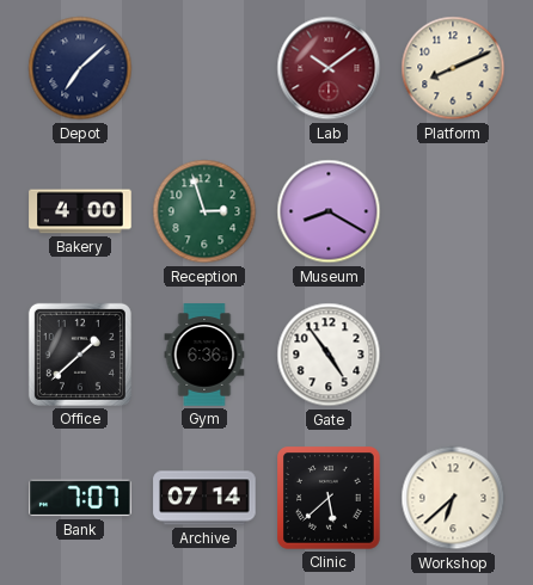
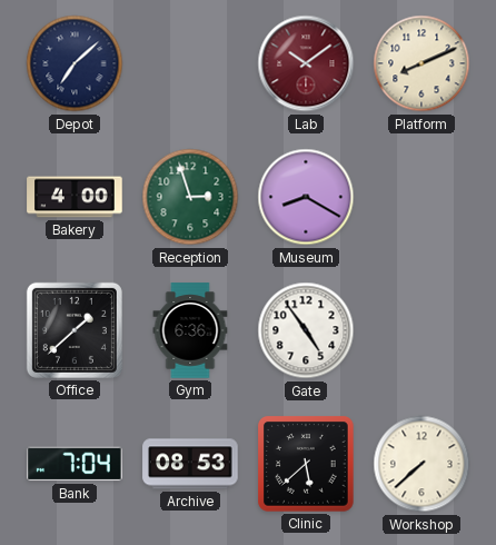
Bank: 7:07 -> 7:04
Archive: 07:14 -> 08:53
Workshop: 6:38 -> 7:38
